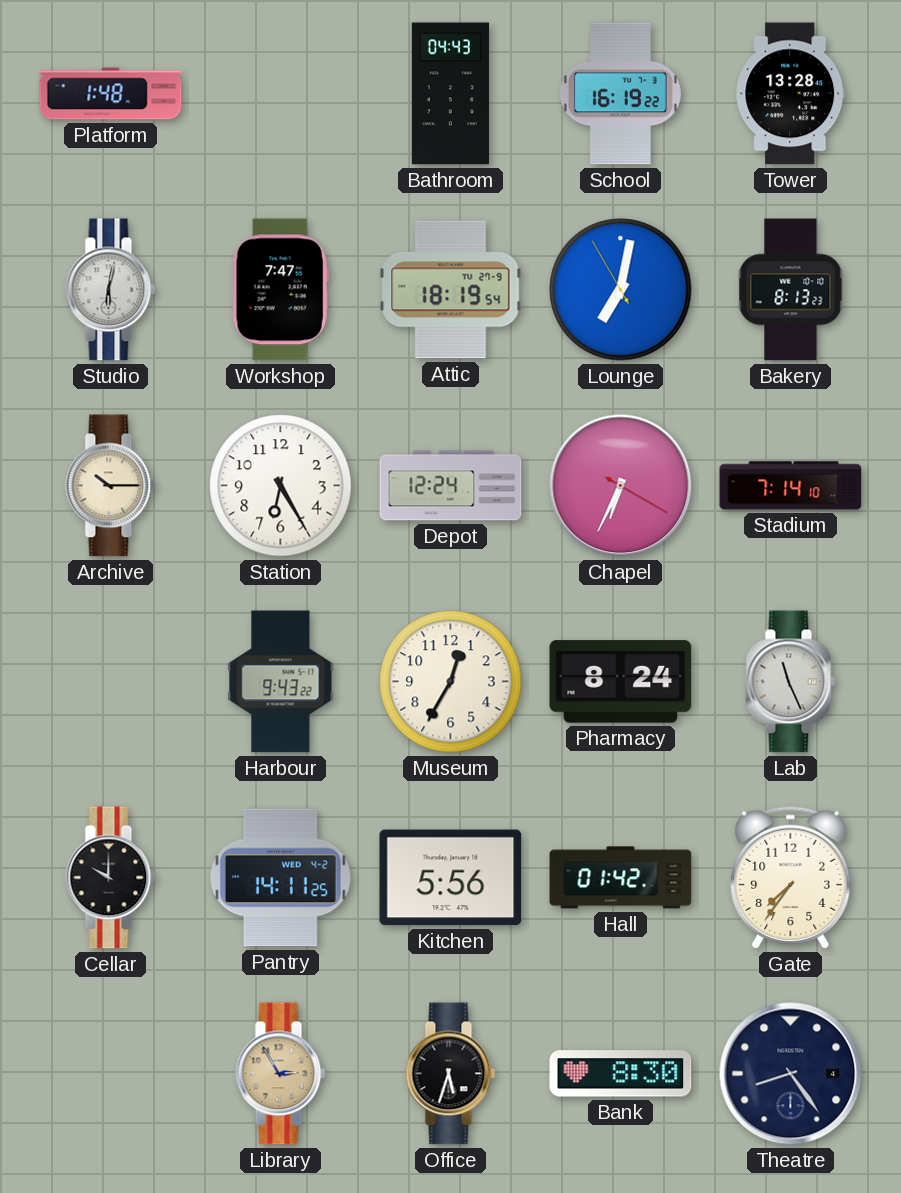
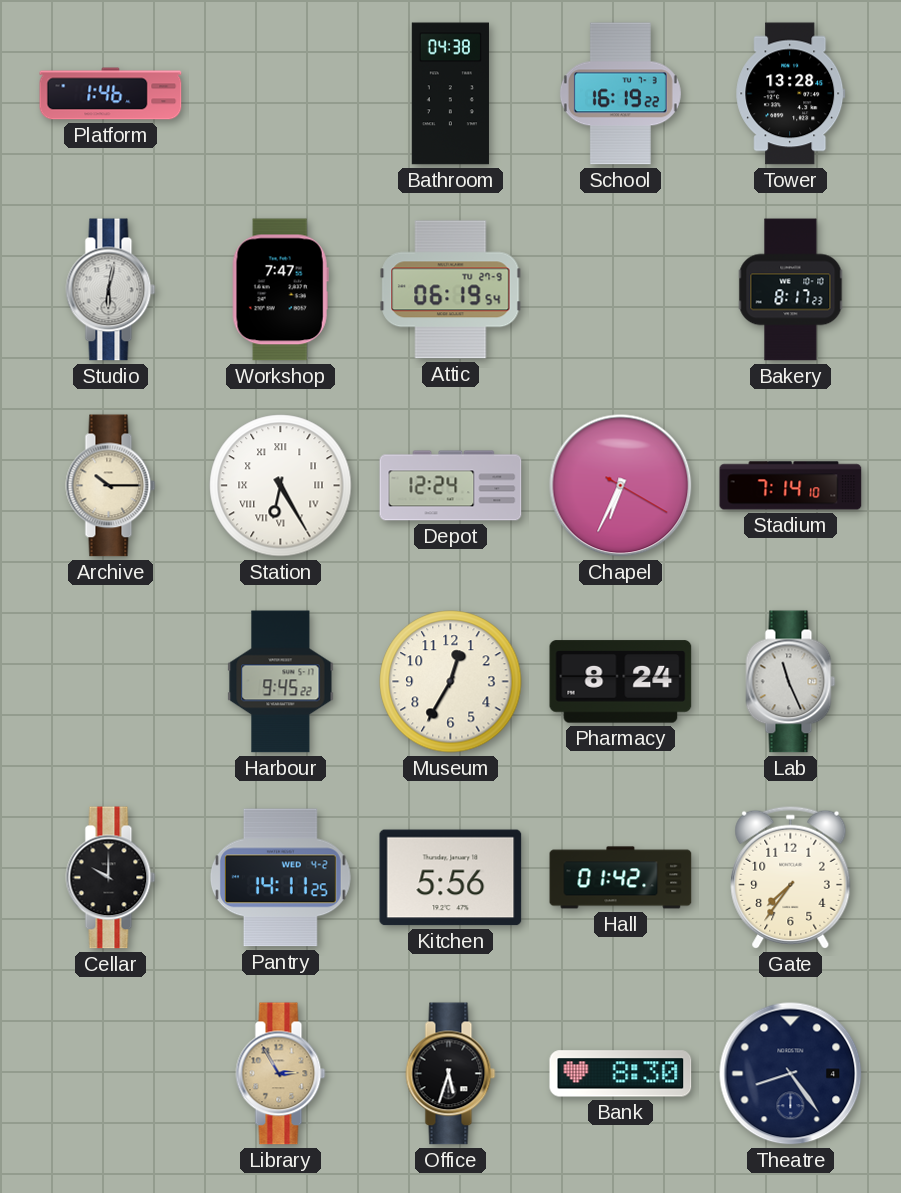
Platform: 1:48 -> 1:46
Bathroom: 04:43 -> 04:38
Attic: 18:19 -> 06:19
Lounge: 7:01 -> none
Bakery: 8:13 -> 8:17
Station numerals: Arabic -> Roman
Harbour: 9:43 -> 9:45
